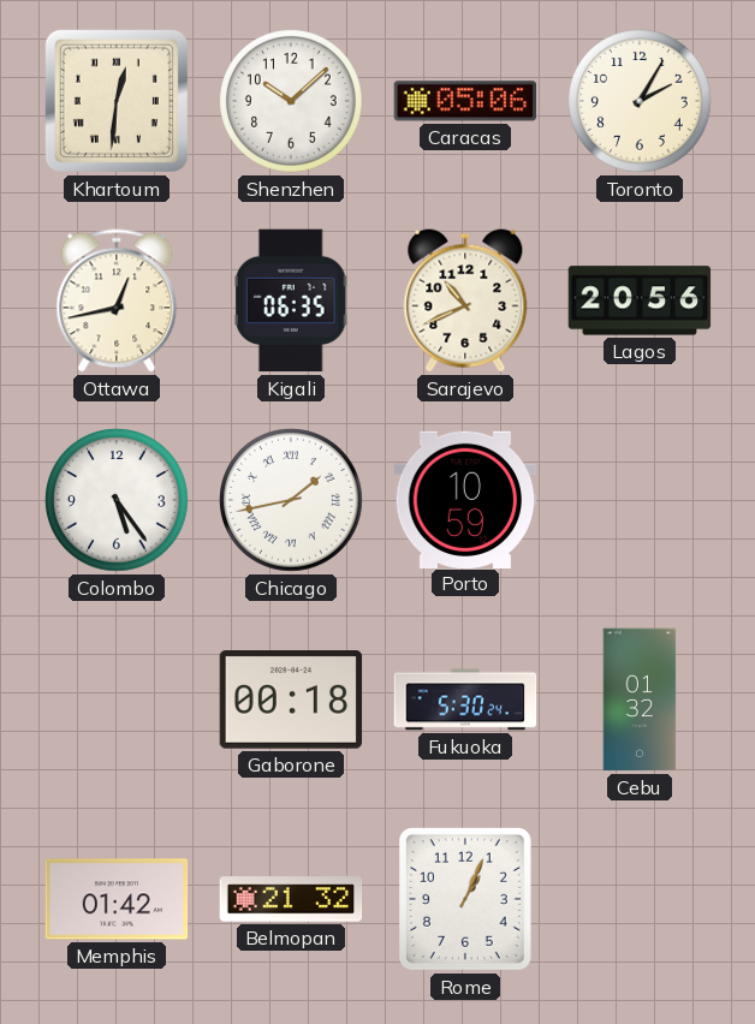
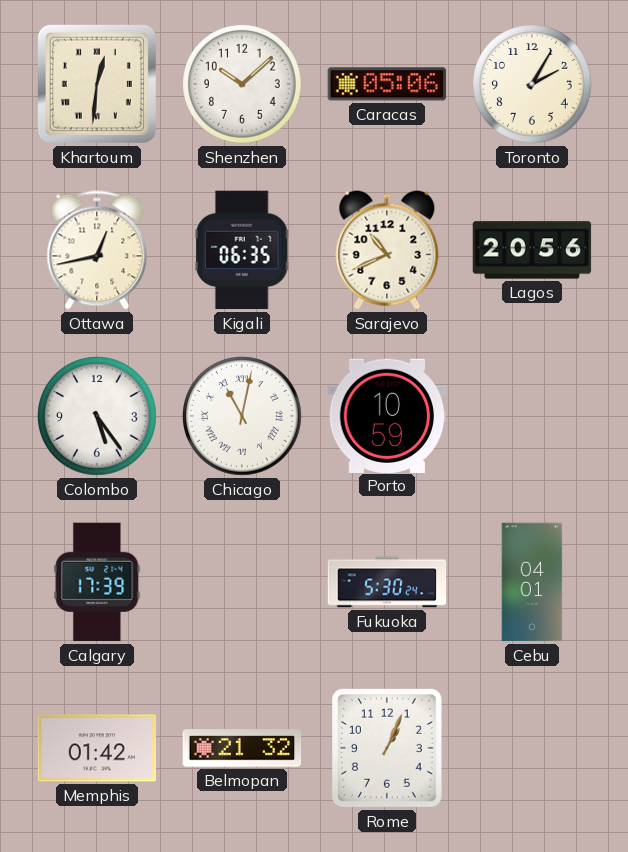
Chicago: 1:43 -> 11:02
Calgary: none -> 17:39
Gaborone: 00:18 -> none
Cebu: 01:32 -> 04:01
